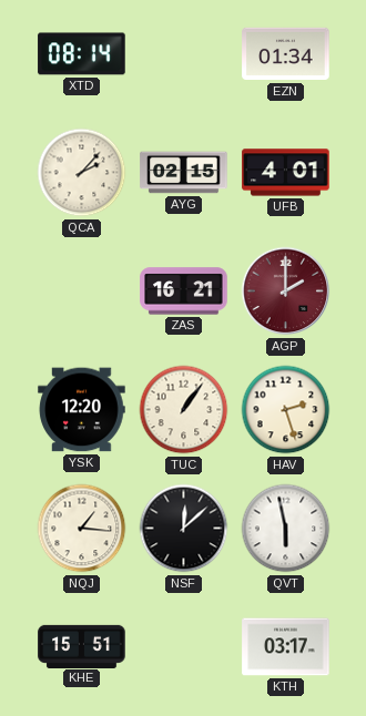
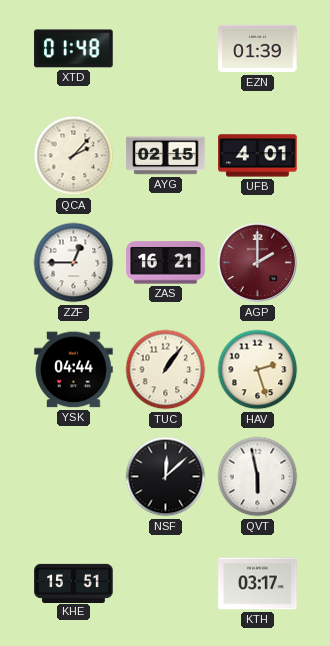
XTD: 08:14 -> 01:48
EZN: 01:34 -> 01:39
ZZF: none -> 12:45
YSK: 12:20 -> 04:44
NQJ: 1:16 -> none
